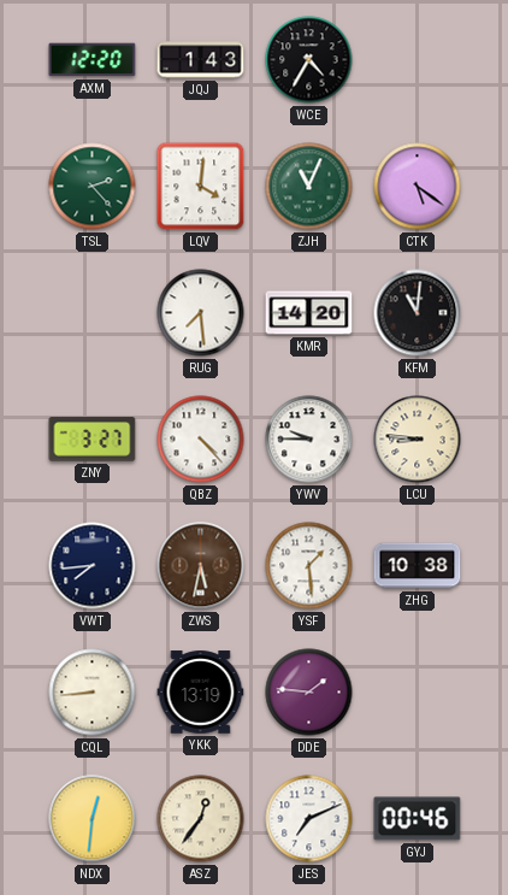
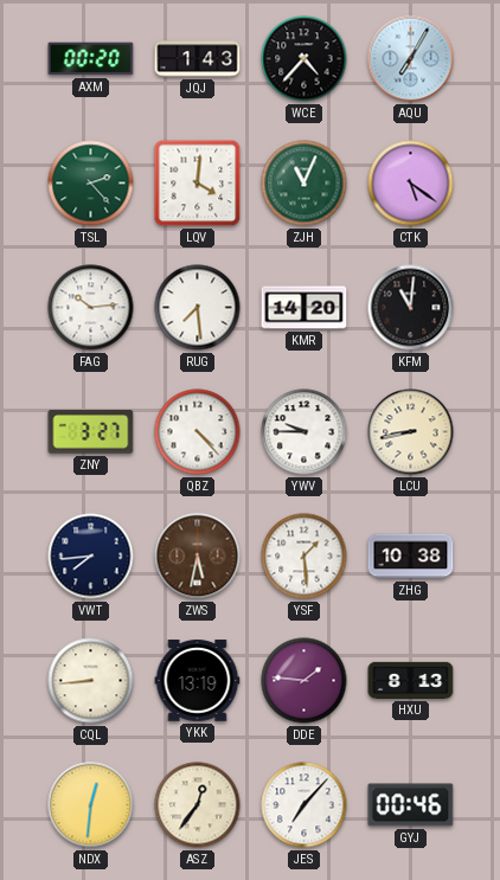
AXM: 12:20 -> 00:20
WCE: 4:35 -> 4:37
AQU: none -> 7:05
FAG: none -> 10:14
LCU: 8:46 -> 8:43
HXU: none -> 8:13
JES: 7:11 -> 7:07
